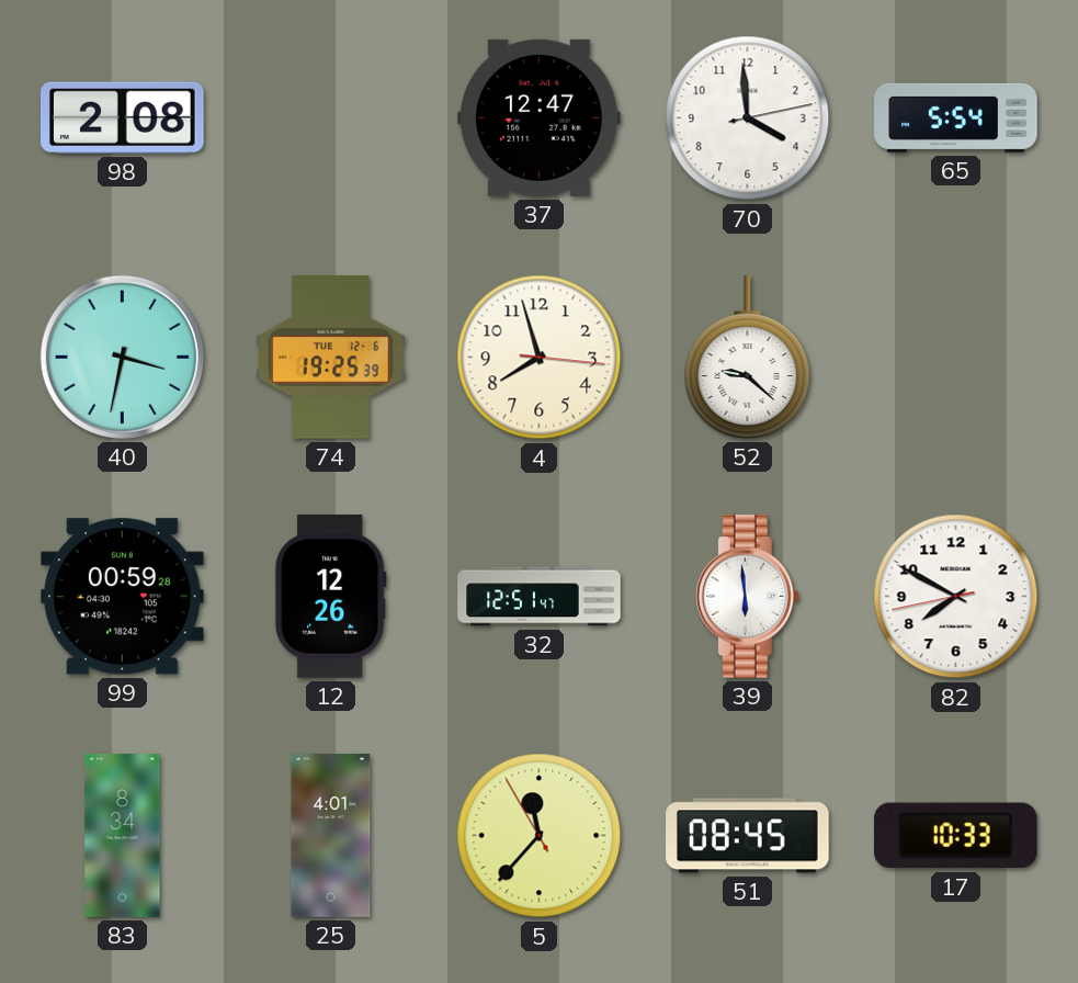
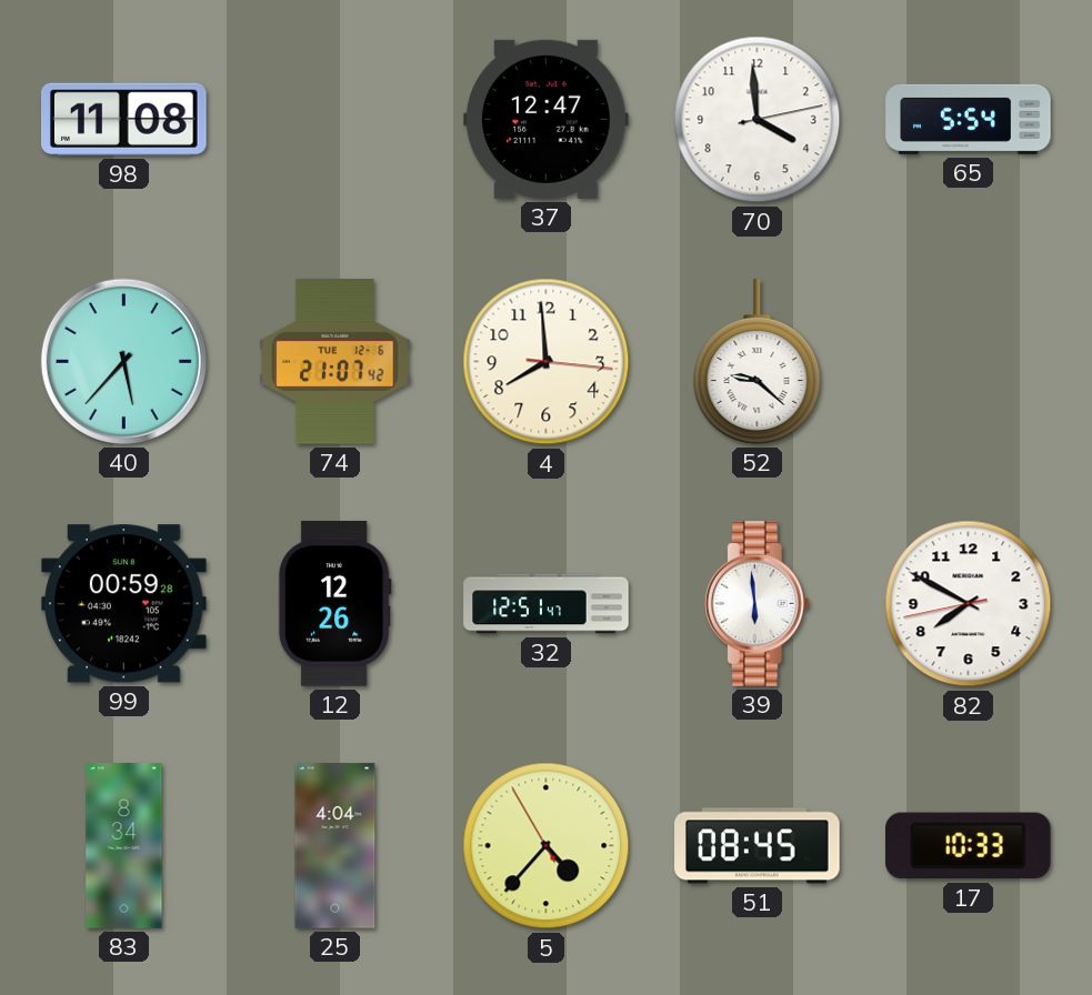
98: 2:08 -> 11:08
40: 3:32 -> 5:37
74: 19:25 -> 21:07
4: 7:57 -> 7:59
25: 4:01 -> 4:04
5: 11:36 -> 4:36
